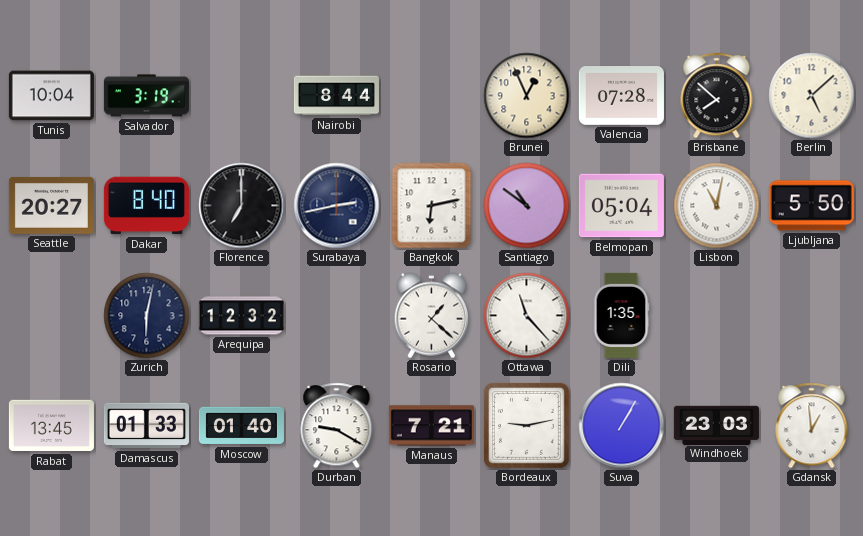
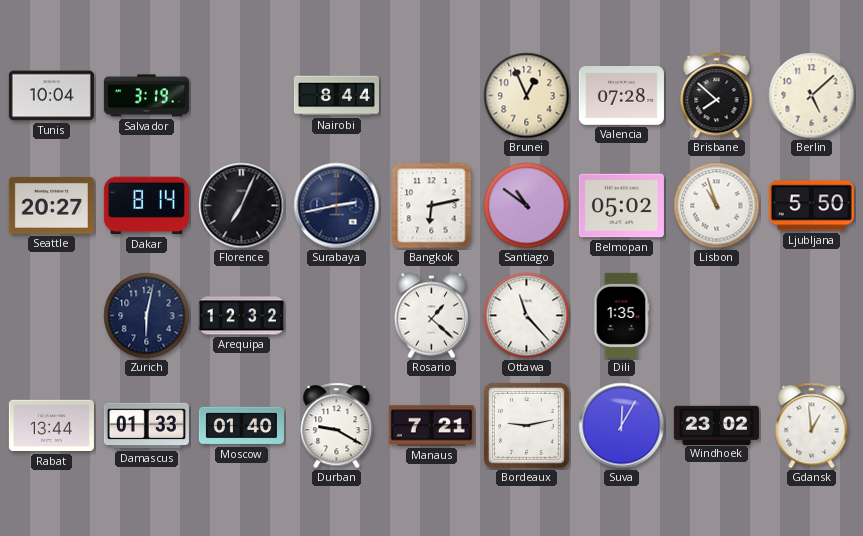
Dakar: 8:40 -> 8:14
Florence: 7:00 -> 7:04
Belmopan: 05:04 -> 05:02
Lisbon: 11:02 -> 10:57
Rabat: 13:45 -> 13:44
Suva: 1:05 -> 12:05
Windhoek: 23:03 -> 23:02
